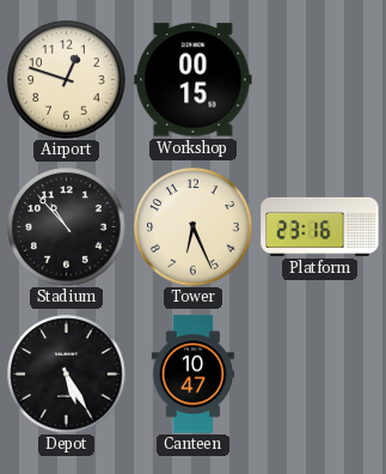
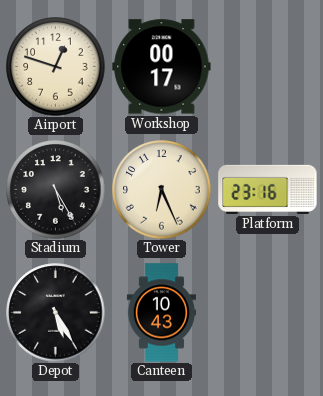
Workshop: 00:15 -> 00:17
Stadium: 10:53 -> 5:25
Canteen: 10:47 -> 10:43
